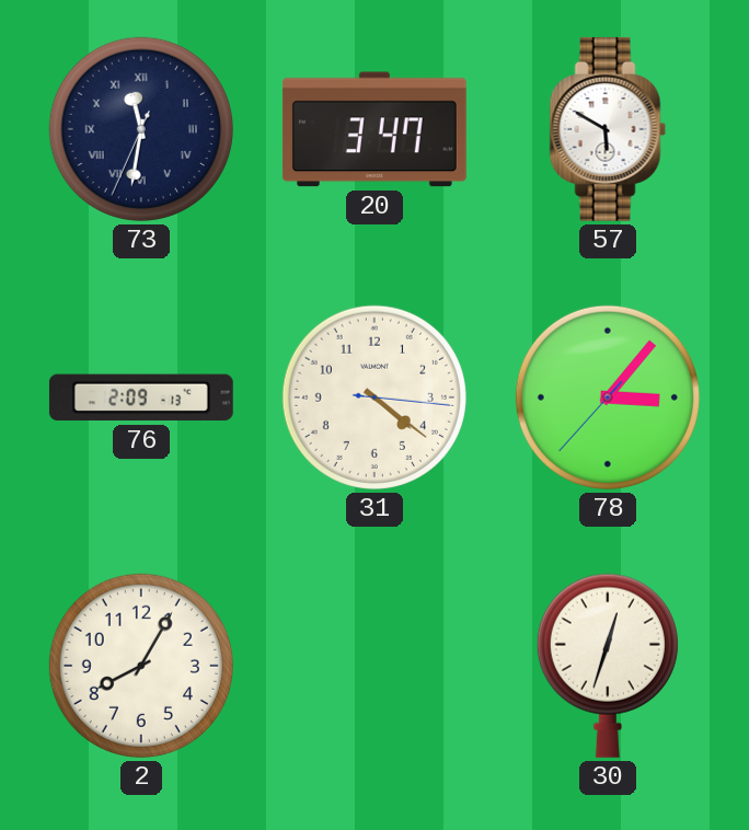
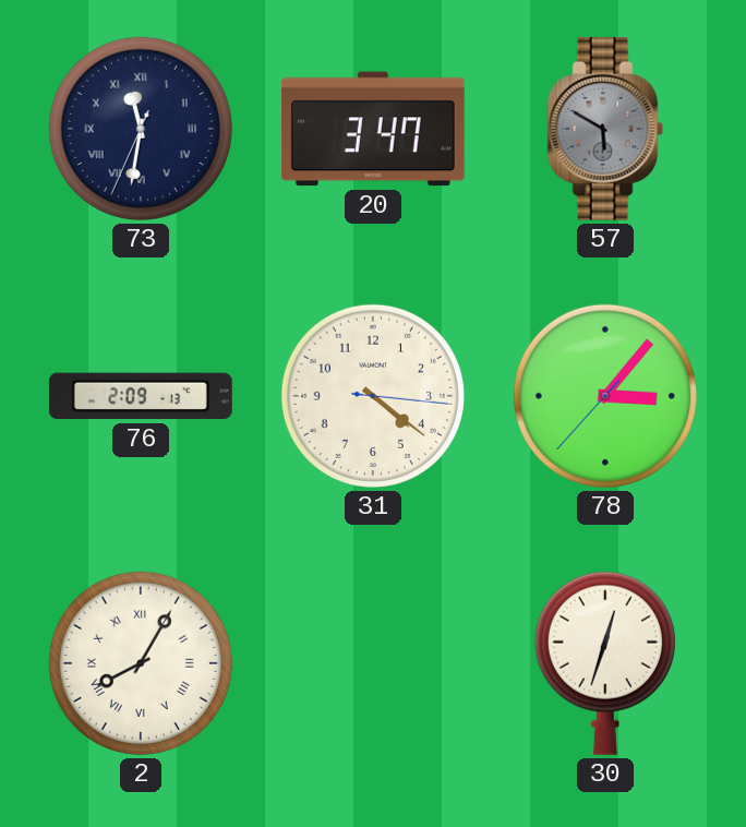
57 dial: white -> grey
2 numerals: Arabic -> Roman
